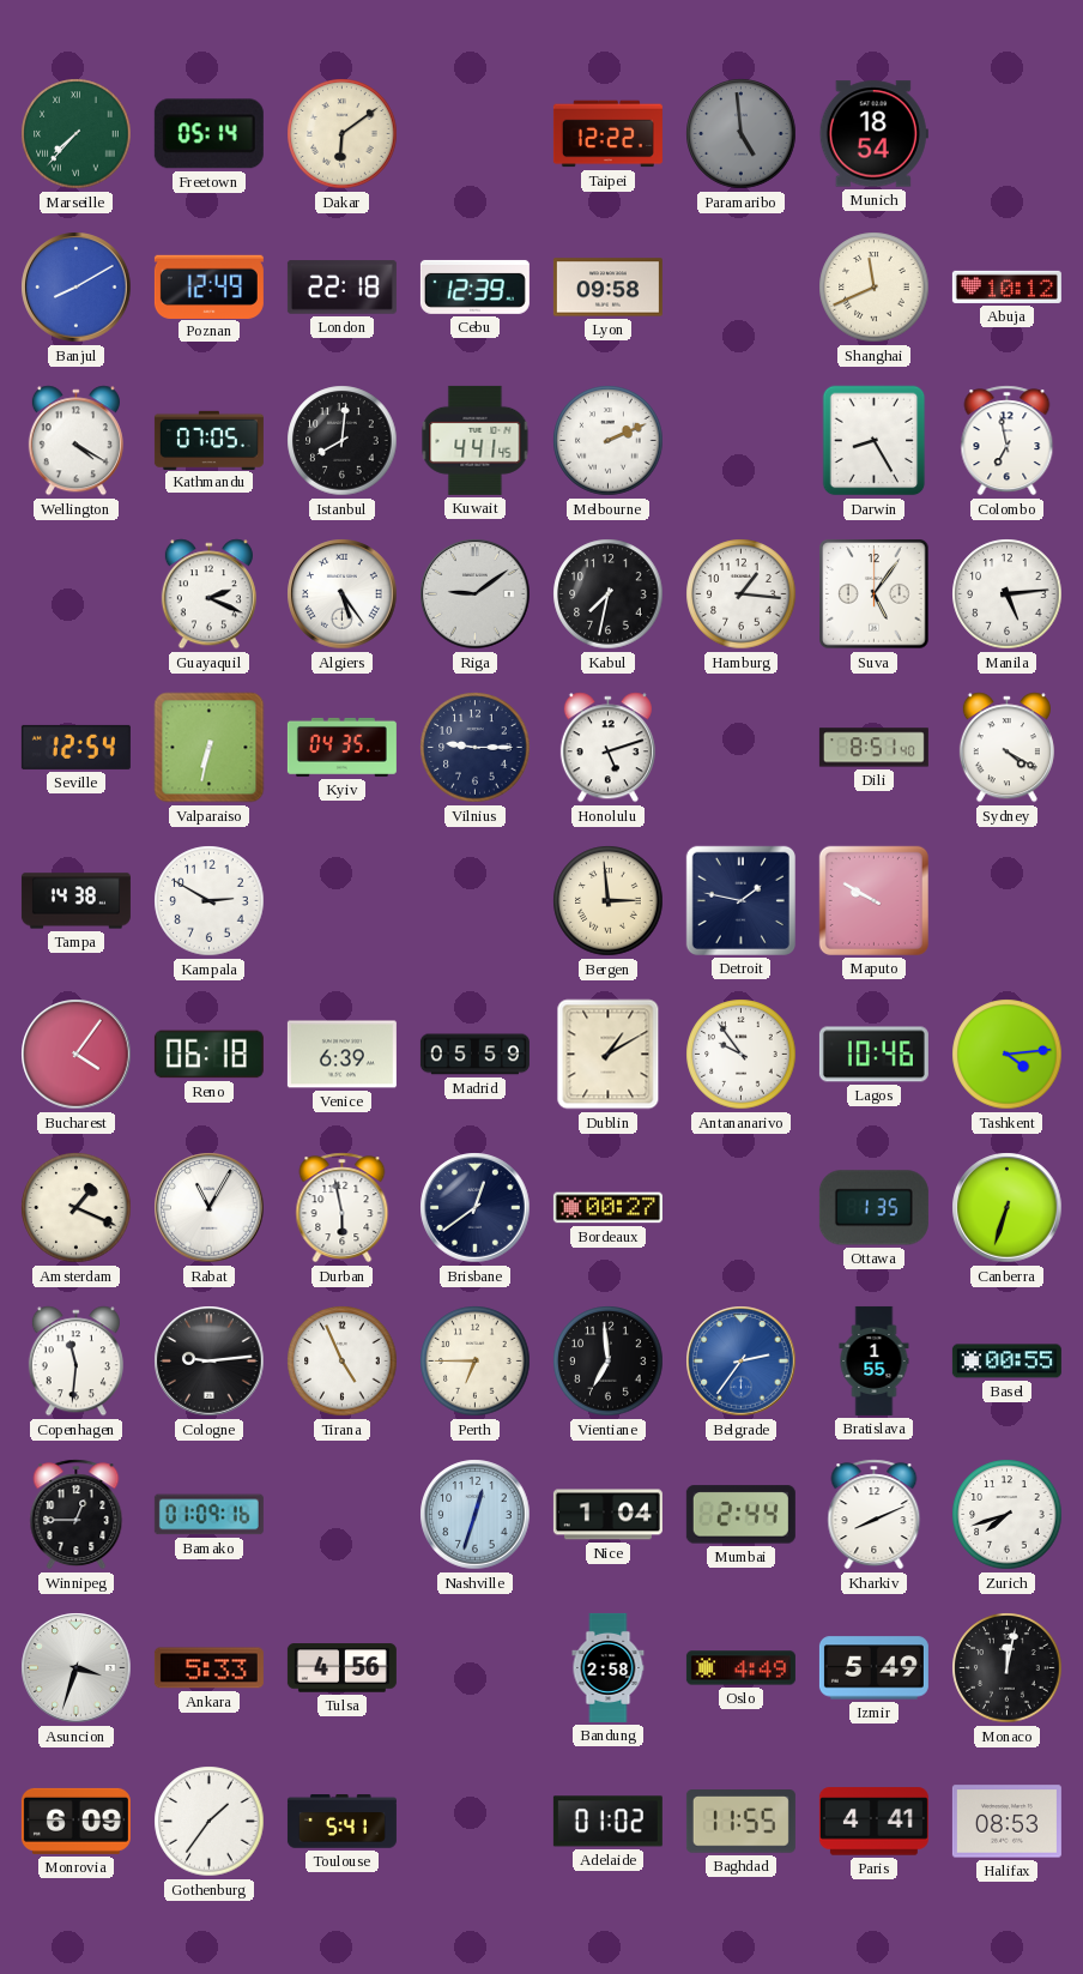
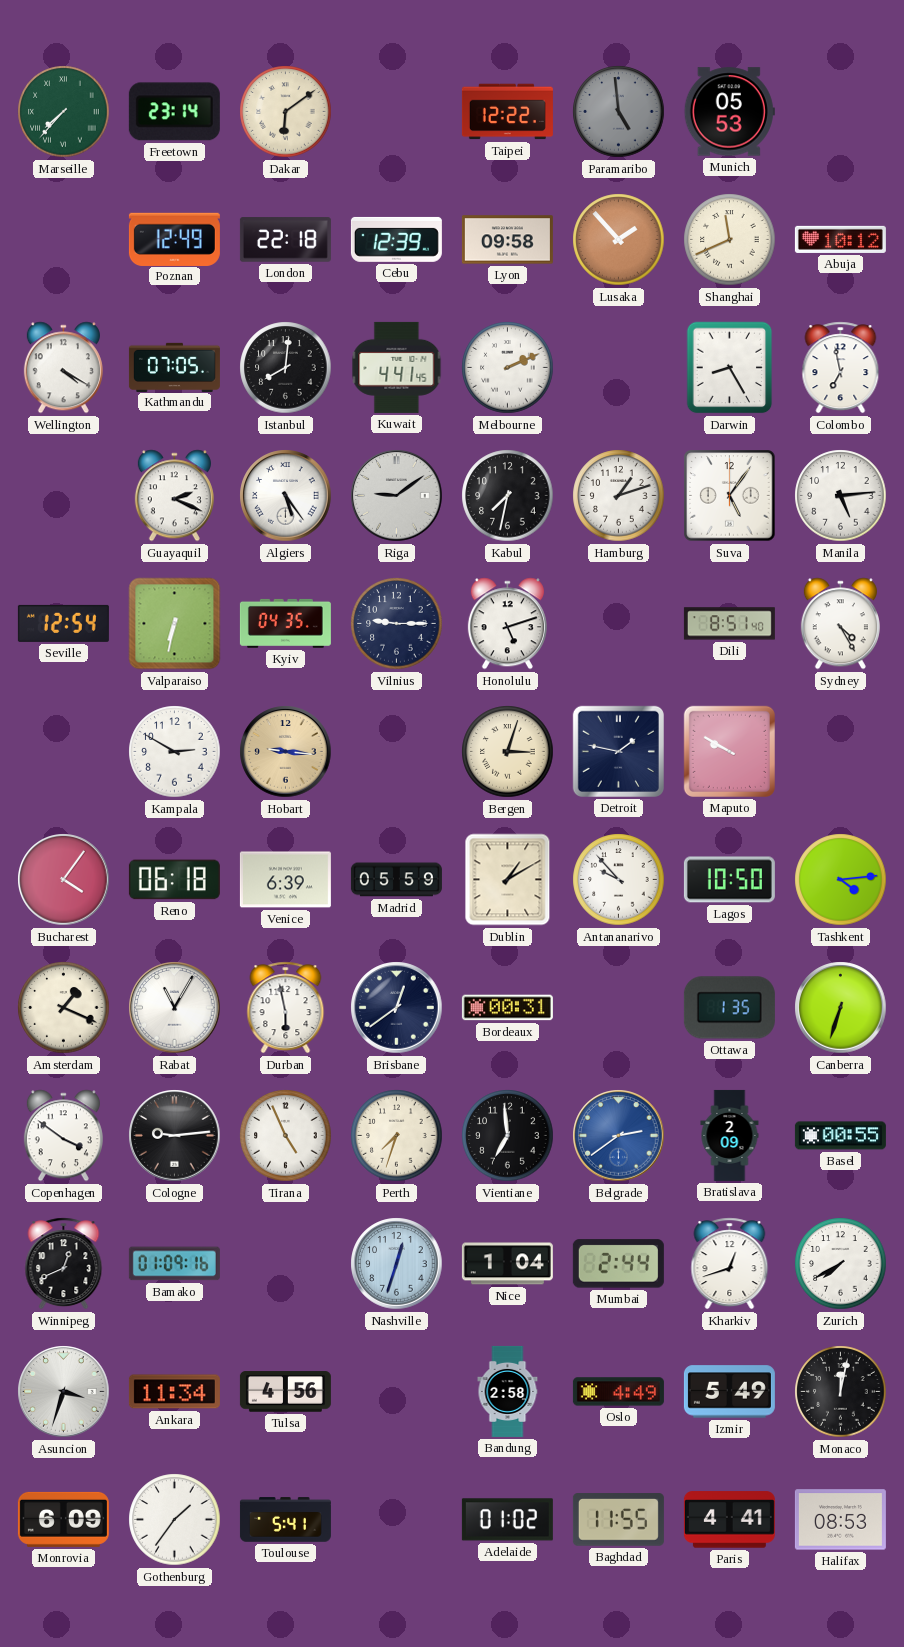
Freetown: 05:14 -> 23:14
Munich: 18:54 -> 05:53
Banjul: 8:10 -> none
Lusaka: none -> 1:53
Hamburg: 1:16 -> 1:12
Sydney: 4:20 -> 4:25
Tampa: 14:38 -> none
Hobart: none -> 9:16
Bergen: 2:59 -> 3:03
Antananarivo: 9:54 -> 9:53
Lagos: 10:46 -> 10:50
Bordeaux: 00:27 -> 00:31
Copenhagen: 11:31 -> 3:51
Perth: 6:45 -> 7:33
Belgrade: 2:36 -> 2:39
Bratislava: 1:55 -> 2:09
Winnipeg: 12:45 -> 12:41
Kharkiv: 8:11 -> 12:42
Zurich: 7:42 -> 7:40
Ankara: 5:33 -> 11:34
